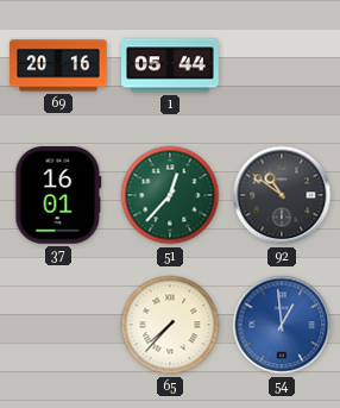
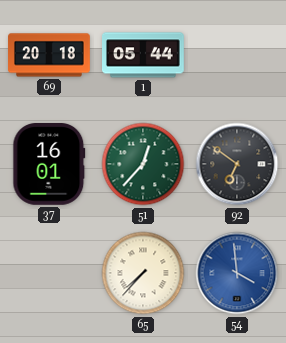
69: 20:16 -> 20:18
92: 10:51 -> 6:51
54: 12:59 -> 3:59
